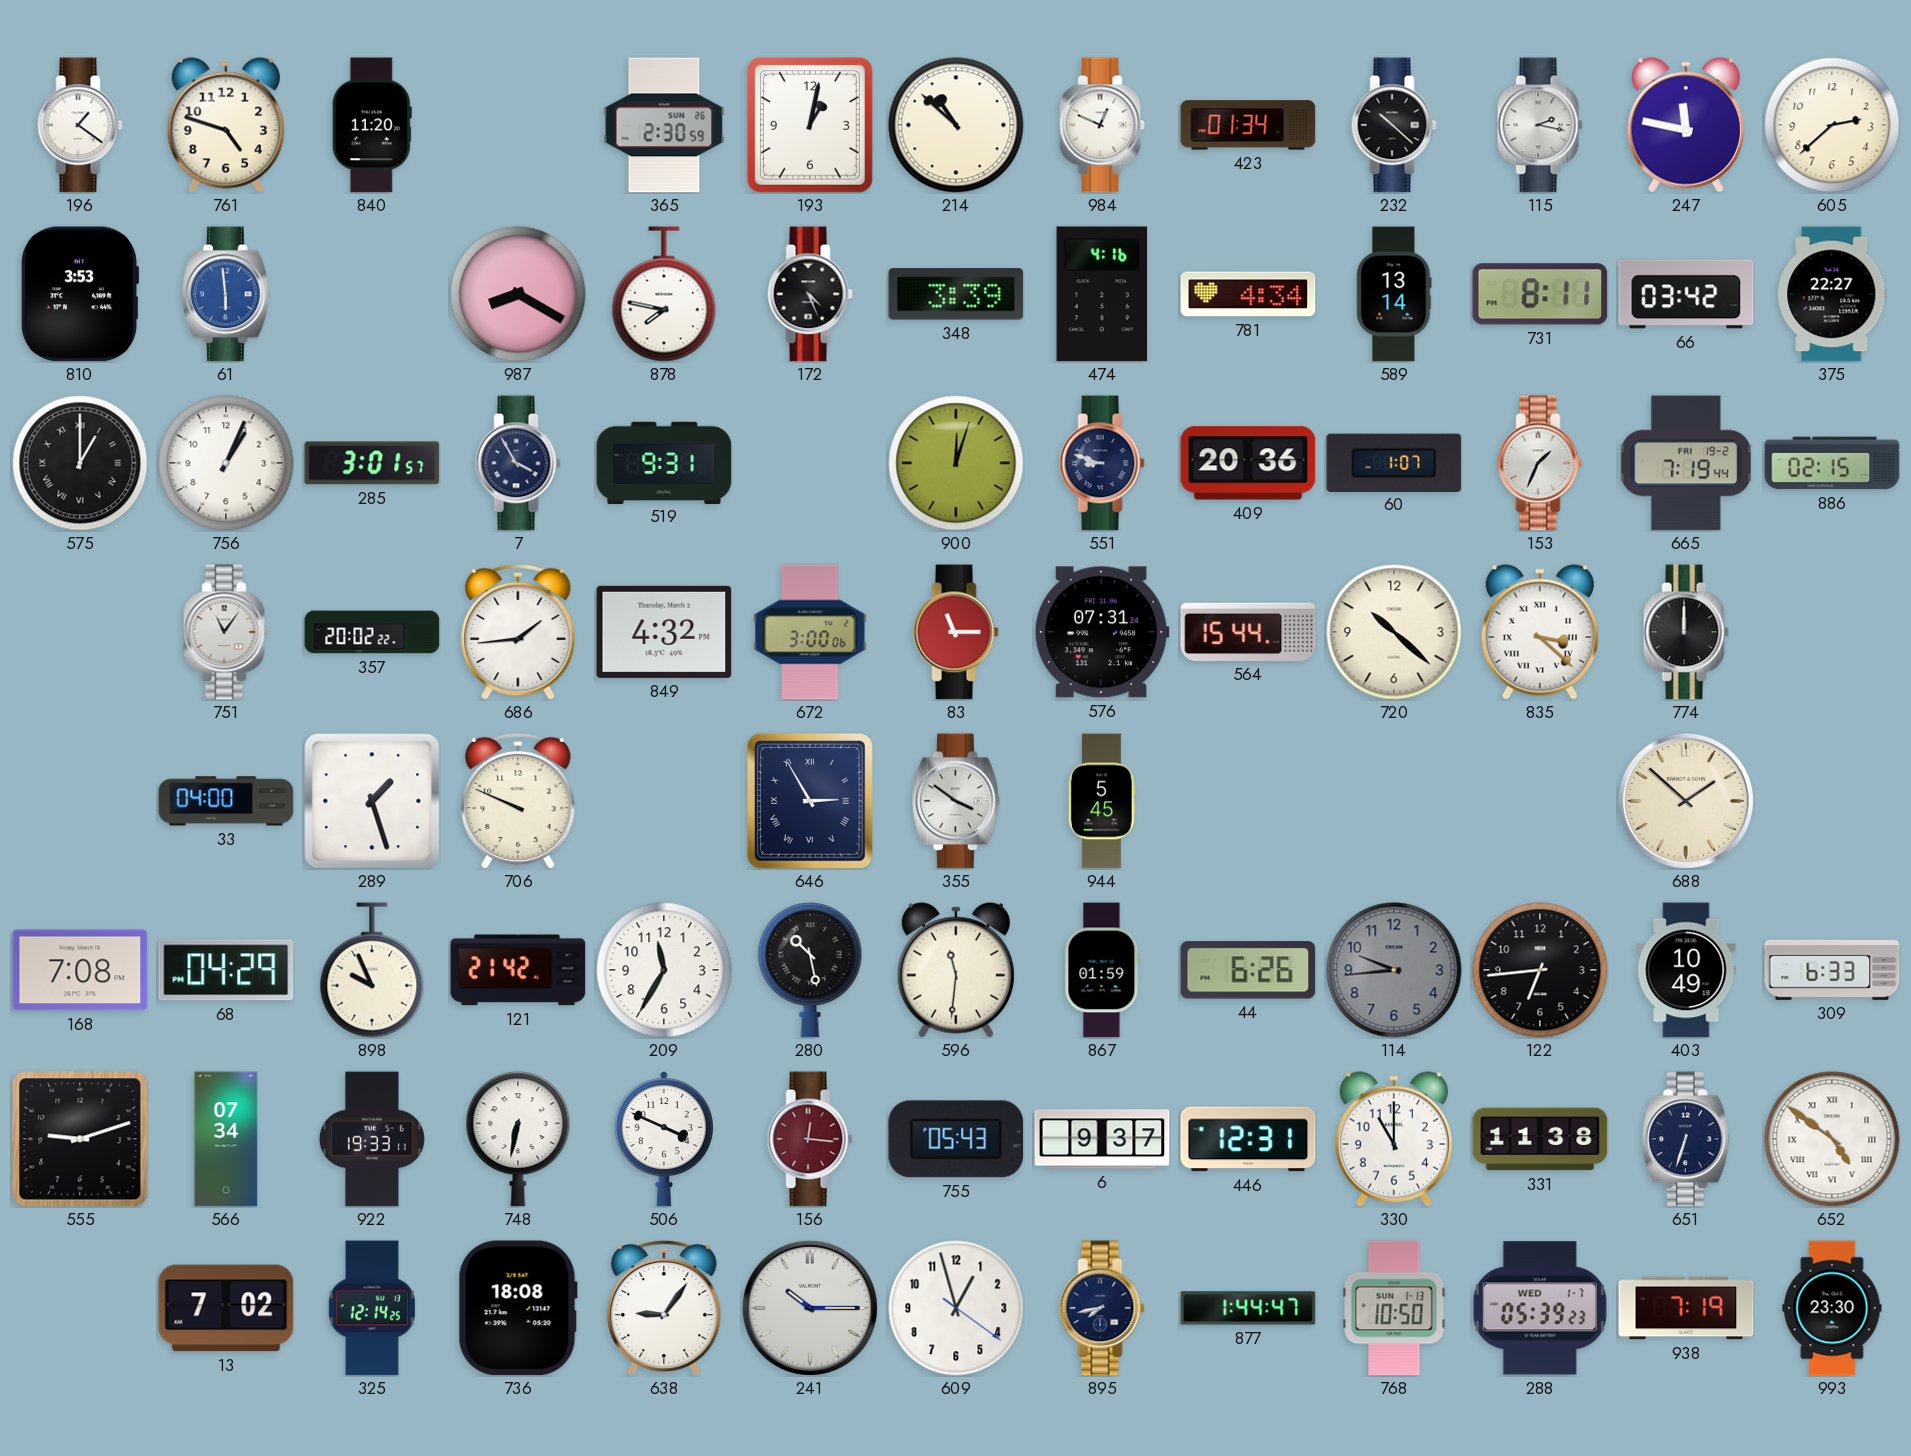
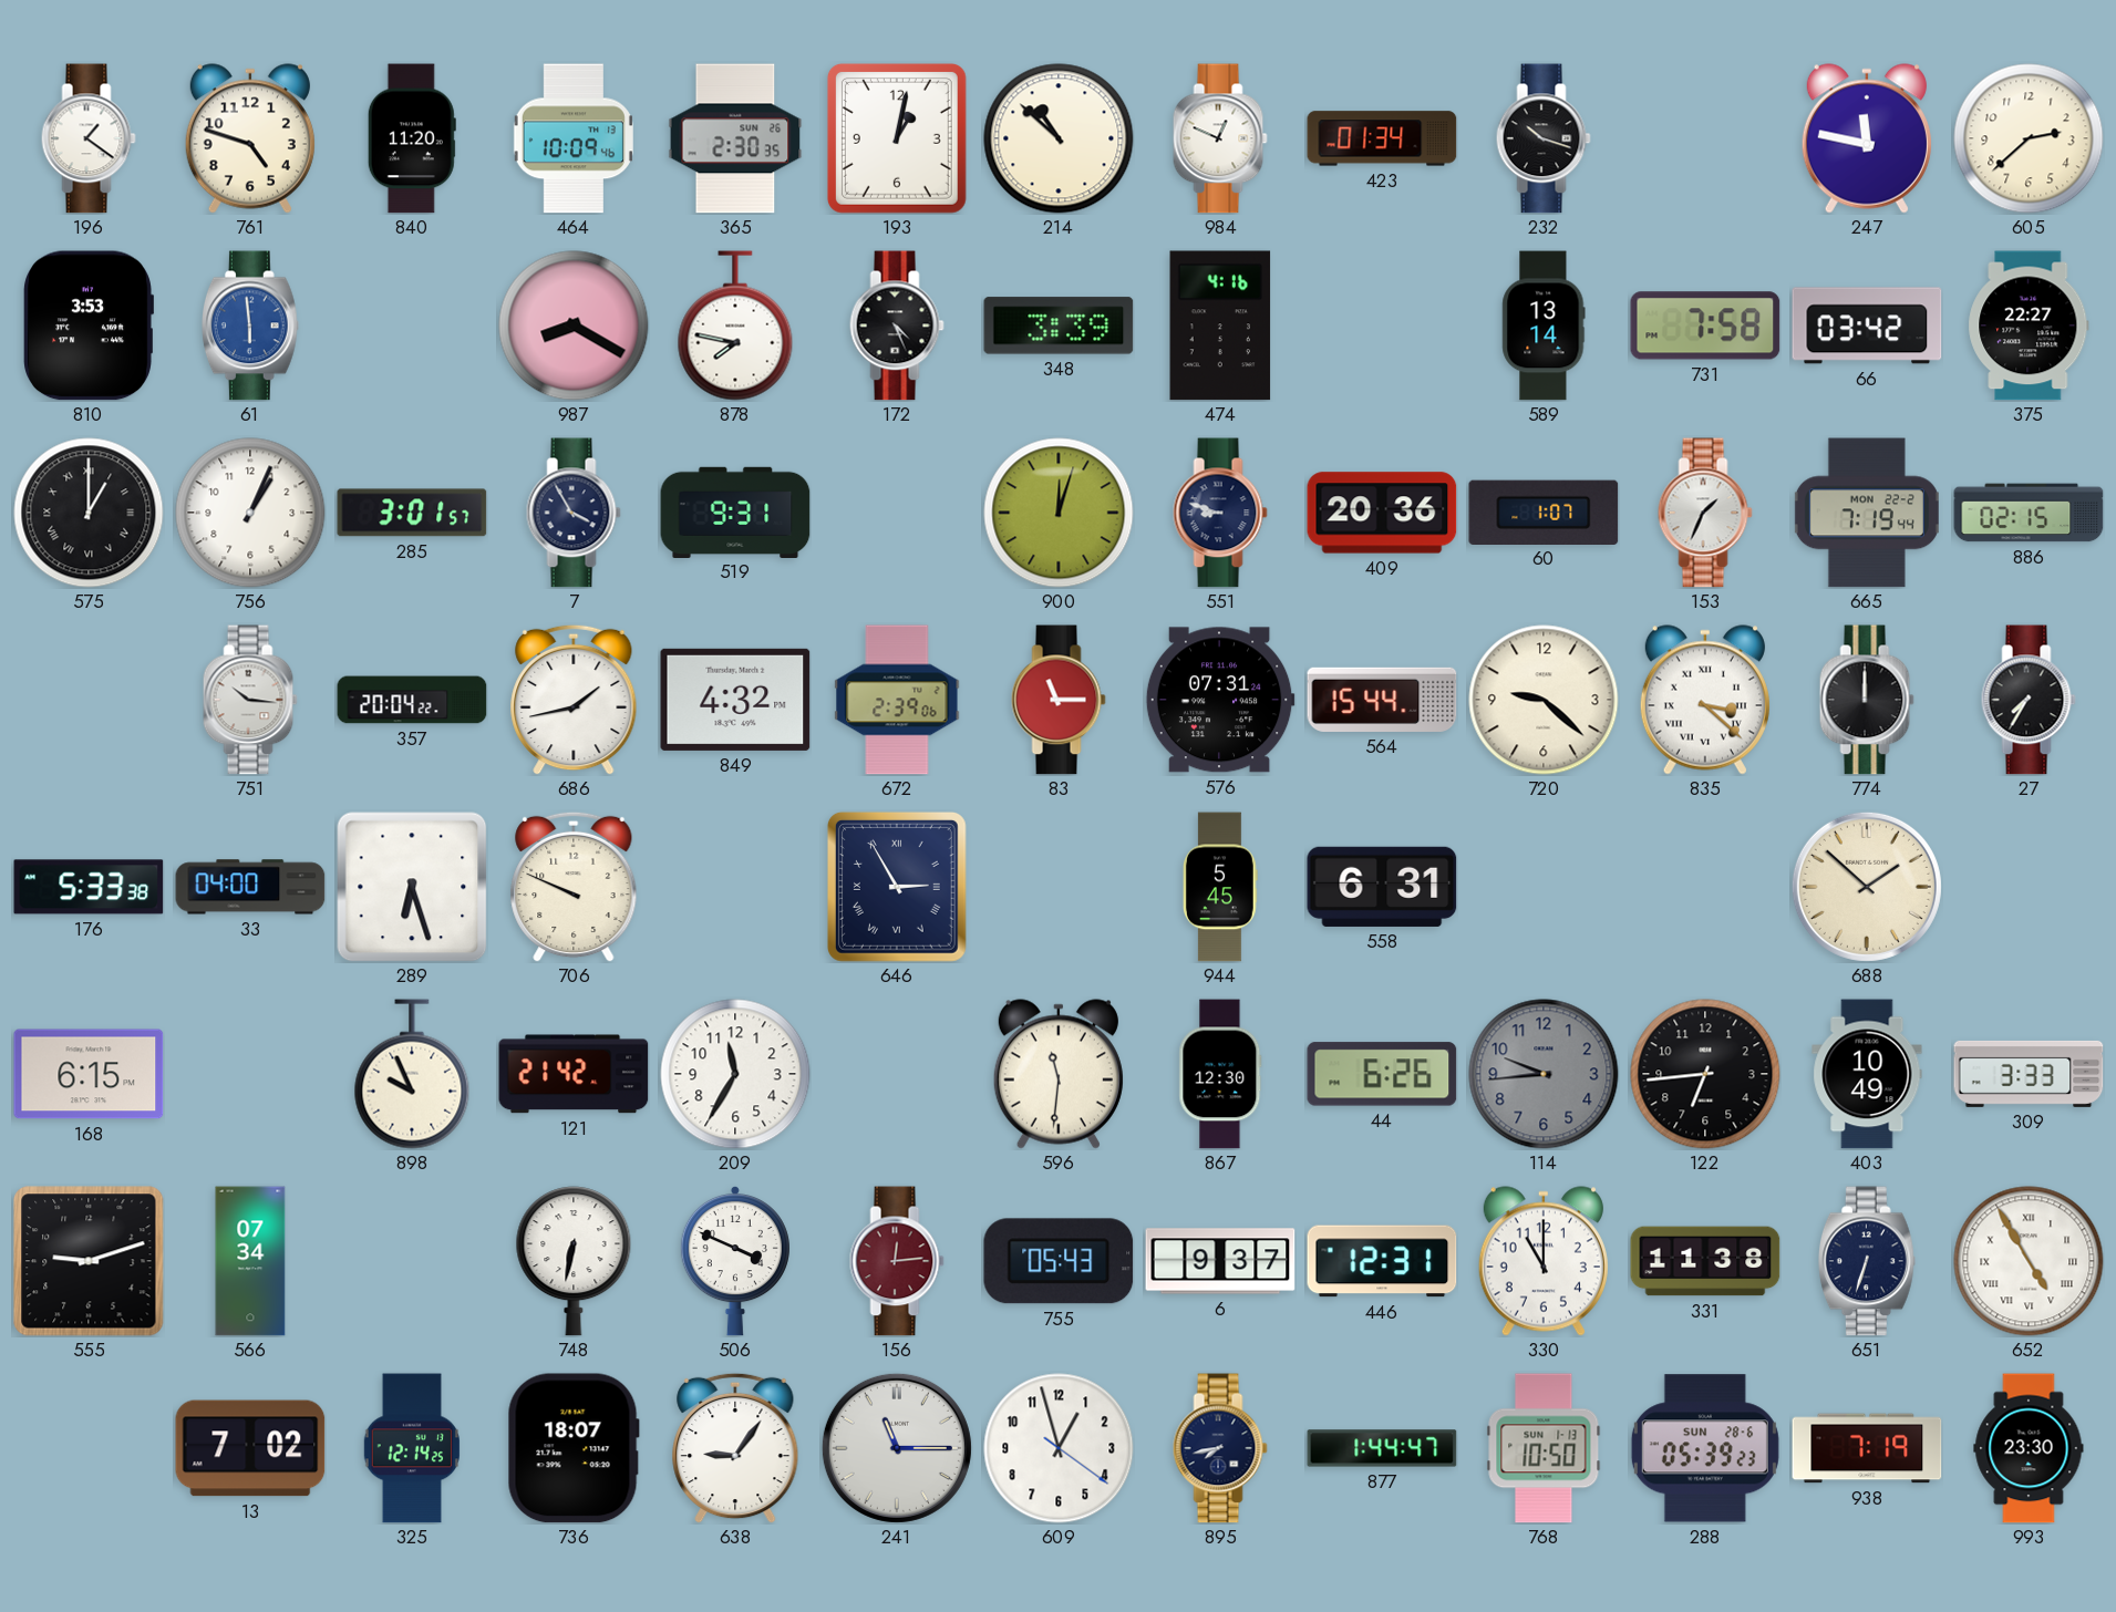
464: none -> 10:09
365: 2:30:59 -> 2:30:35
232: 10:22 -> 10:18
115: 2:17 -> none
781: 4:34 -> none
731: 8:11 -> 7:58
665 date: FRI 19-2 -> MON 22-2
751: 11:06 -> 10:16
357: 20:02 -> 20:04
686: 1:44 -> 1:43
672: 3:00 -> 2:39
720: 10:22 -> 9:22
27: none -> 7:35
176: none -> 5:33
289: 1:27 -> 6:27
355: 3:51 -> none
558: none -> 6:31
168: 7:08 -> 6:15
68: 04:29 -> none
280: 10:28 -> none
867: 01:59 -> 12:30
309: 6:33 -> 3:33
922: 19:33 -> none
156: 12:16 -> 12:14
652: 4:51 -> 4:55
736: 18:08 -> 18:07
241: 10:15 -> 11:15
288 date: WED 1-7 -> SUN 28-6
